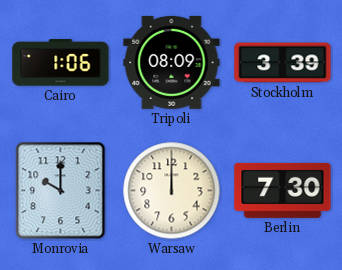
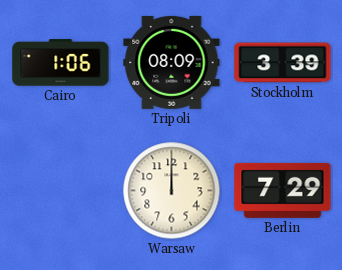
Monrovia: 10:00 -> none
Berlin: 7:30 -> 7:29
